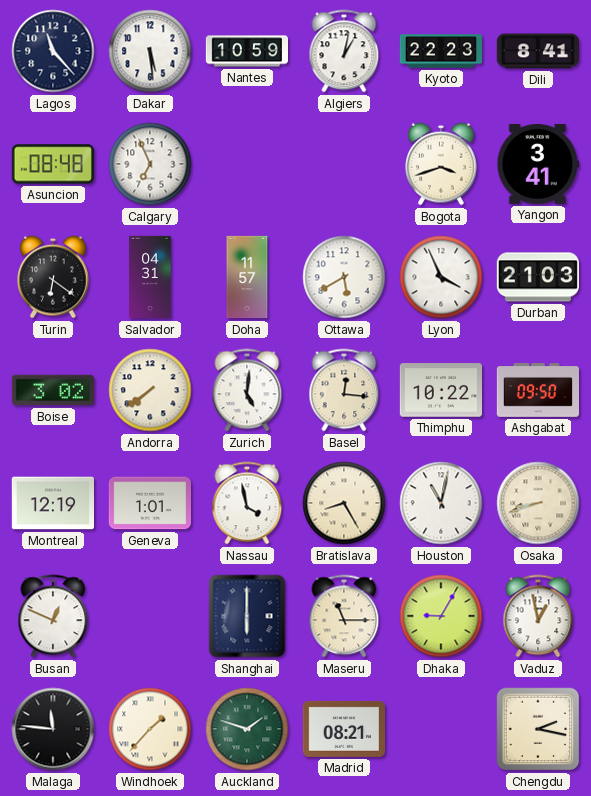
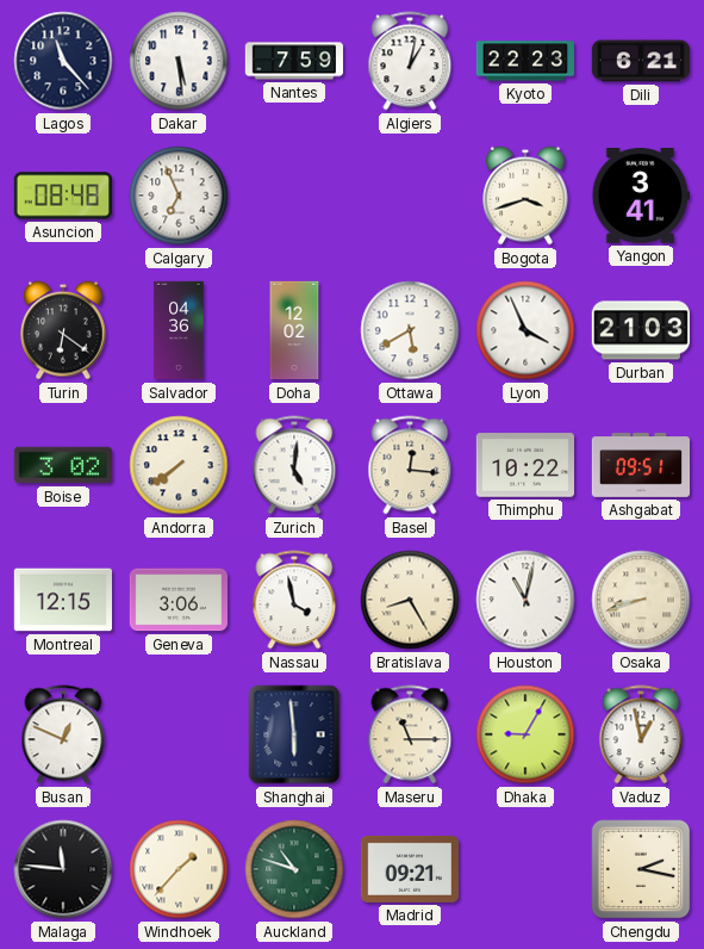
Nantes: 10:59 -> 7:59
Dili: 8:41 -> 6:21
Salvador: 04:31 -> 04:36
Doha: 11:57 -> 12:02
Ashgabat: 09:50 -> 09:51
Montreal: 12:19 -> 12:15
Geneva: 1:01 -> 3:06
Shanghai: 6:00 -> 5:59
Auckland: 1:48 -> 10:48
Madrid: 08:21 -> 09:21
